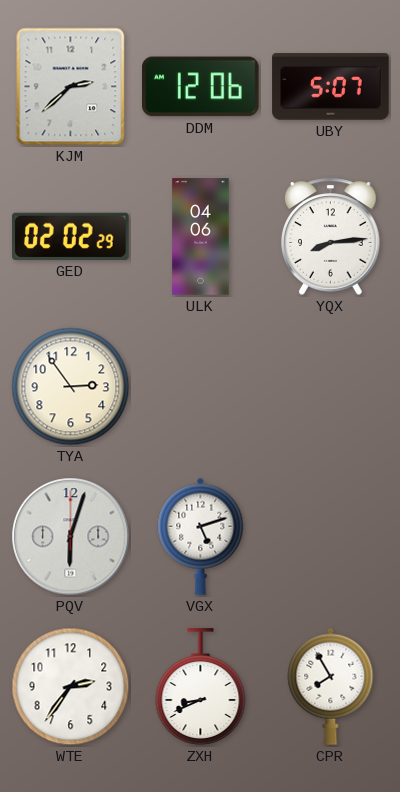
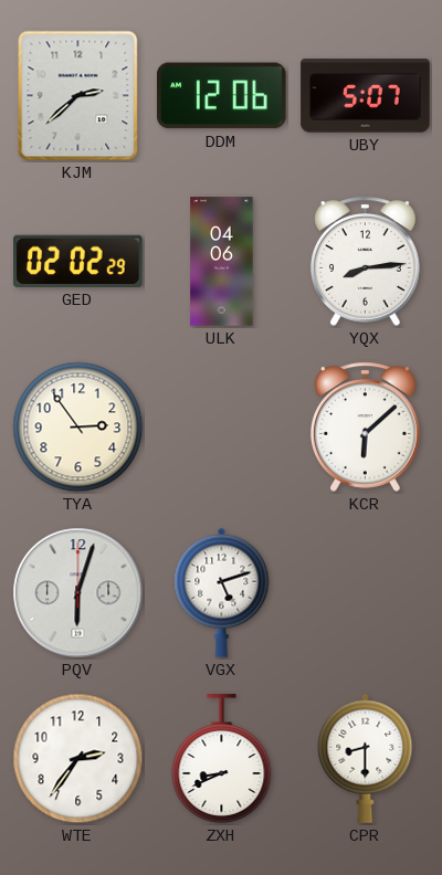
KCR: none -> 6:08
CPR: 7:55 -> 8:30
